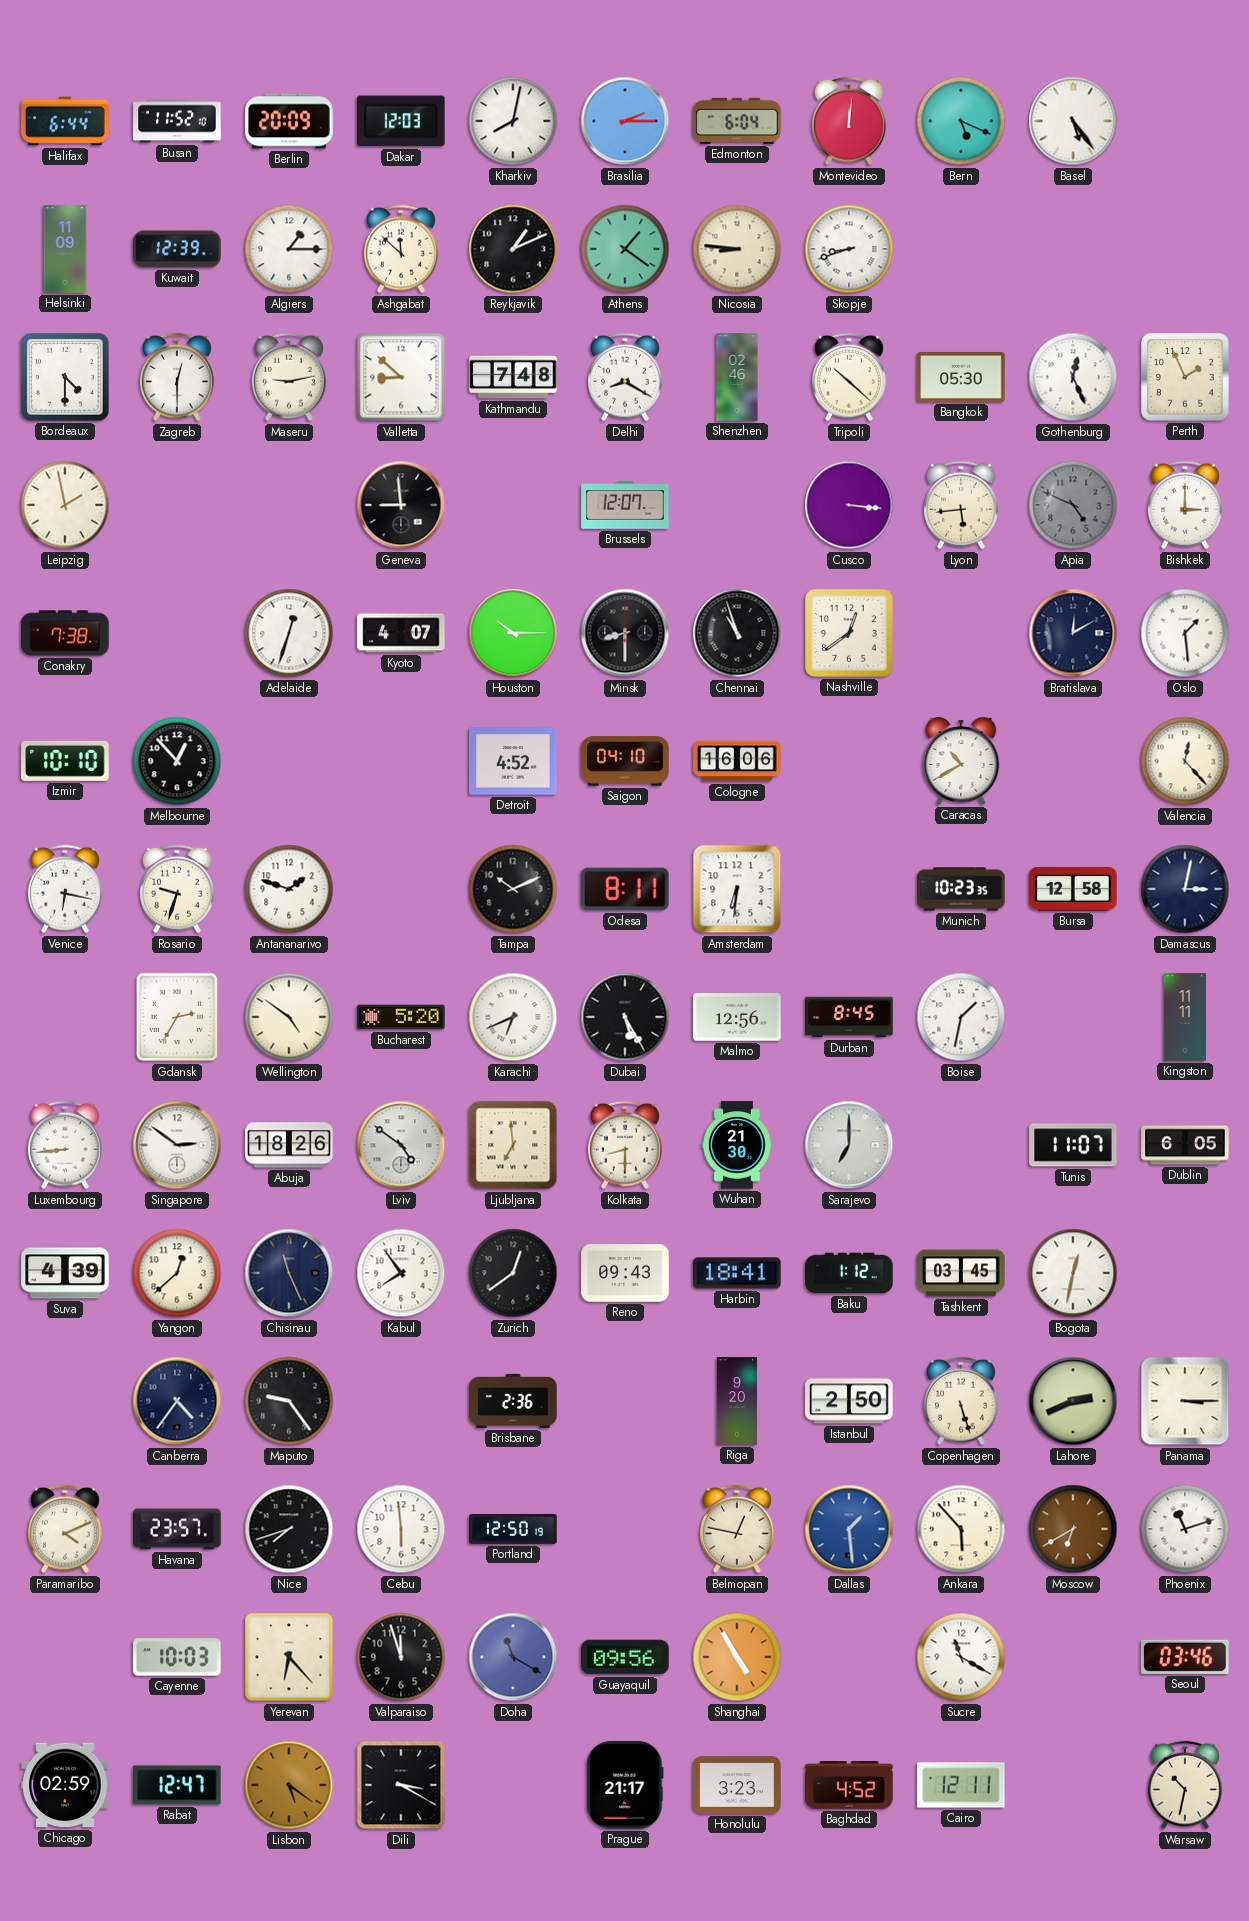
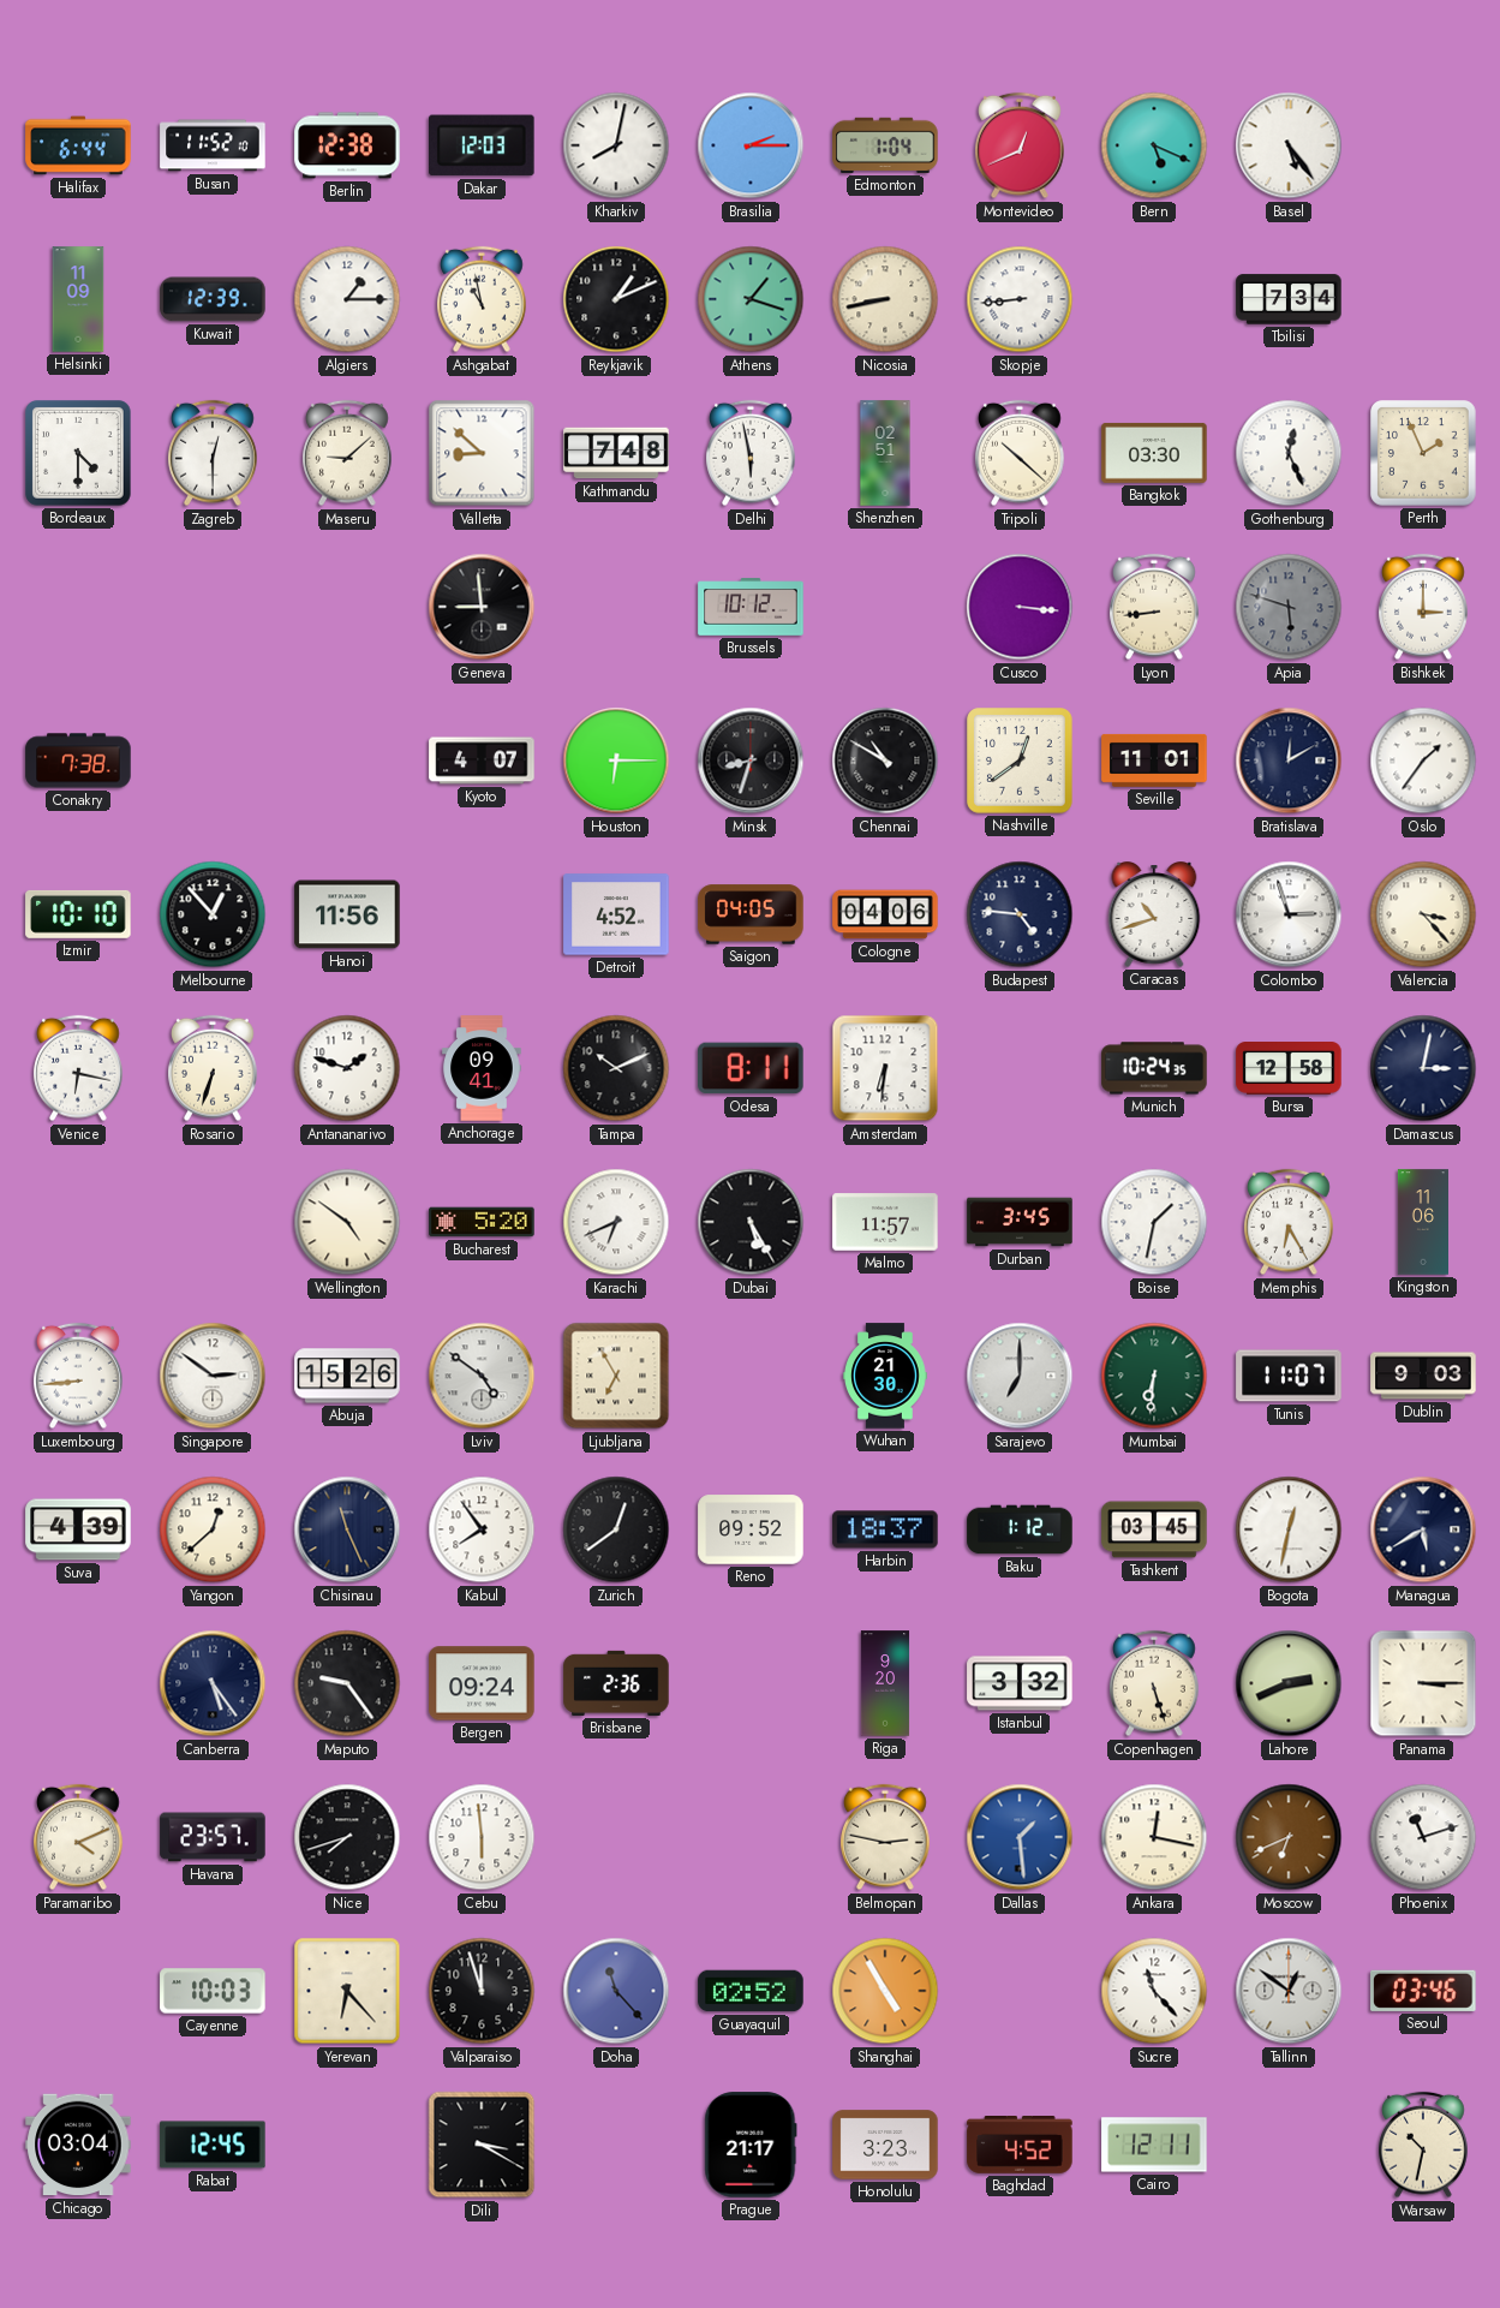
Berlin: 20:09 -> 12:38
Edmonton: 6:04 -> 1:04
Montevideo: 12:01 -> 12:41
Ashgabat: 11:52 -> 10:58
Athens: 1:21 -> 1:18
Nicosia: 8:46 -> 8:43
Skopje: 8:42 -> 8:44
Tbilisi: none -> 7:34
Maseru: 9:13 -> 9:08
Delhi: 8:20 -> 5:58
Shenzhen: 02:46 -> 02:51
Bangkok: 05:30 -> 03:30
Leipzig: 1:58 -> none
Brussels: 12:07 -> 10:12
Lyon: 5:44 -> 8:44
Apia: 4:49 -> 5:48
Adelaide: 12:33 -> none
Houston: 10:15 -> 6:15
Minsk: 8:30 -> 8:33
Chennai: 10:57 -> 10:50
Seville: none -> 11:01
Oslo: 1:29 -> 1:36
Hanoi: none -> 11:56
Saigon: 04:10 -> 04:05
Cologne: 16:06 -> 04:06
Budapest: none -> 4:46
Caracas: 10:40 -> 10:42
Colombo: none -> 2:57
Valencia: 12:23 -> 3:23
Rosario: 9:33 -> 6:33
Anchorage: none -> 09:41
Munich: 10:23 -> 10:24
Gdansk: 2:35 -> none
Malmo: 12:56 -> 11:57
Durban: 8:45 -> 3:45
Memphis: none -> 6:25
Kingston: 11:11 -> 11:06
Abuja: 18:26 -> 15:26
Ljubljana: 6:59 -> 6:55
Kolkata: 8:30 -> none
Mumbai: none -> 6:31
Dublin: 6:05 -> 9:03
Reno: 09:43 -> 09:52
Harbin: 18:41 -> 18:37
Managua: none -> 5:40
Canberra: 4:36 -> 5:24
Bergen: none -> 09:24
Istanbul: 2:50 -> 3:32
Portland: 12:50 -> none
Belmopan: 12:47 -> 2:47
Ankara: 5:53 -> 12:17
Moscow: 6:40 -> 6:41
Doha: 11:20 -> 11:23
Guayaquil: 09:56 -> 02:52
Sucre: 11:20 -> 11:23
Tallinn: none -> 12:51
Chicago: 02:59 -> 03:04
Rabat: 12:47 -> 12:45
Lisbon: 5:21 -> none
